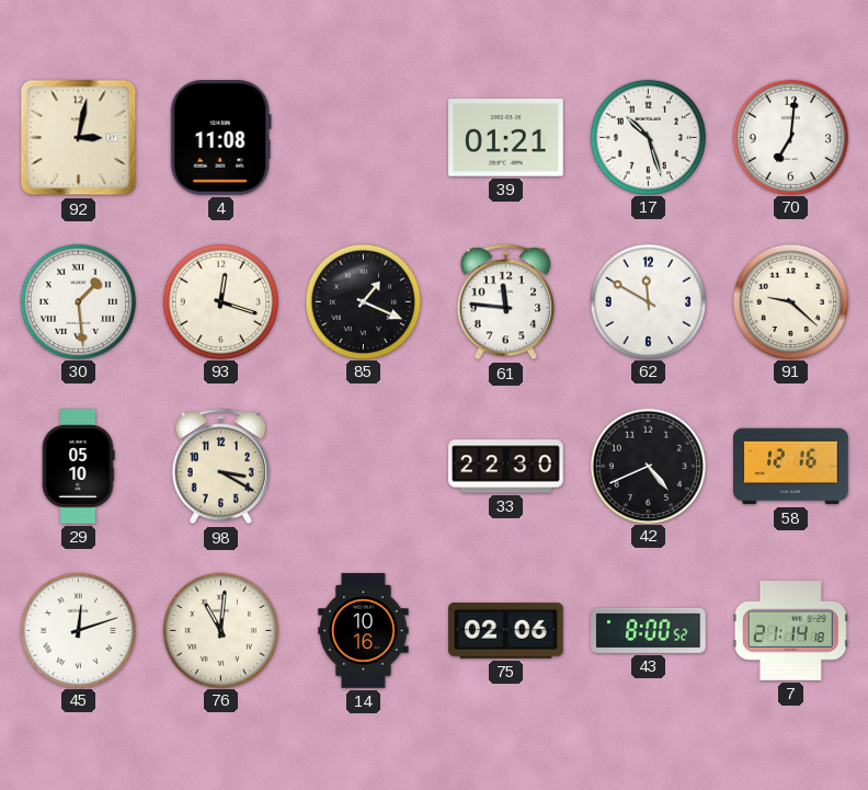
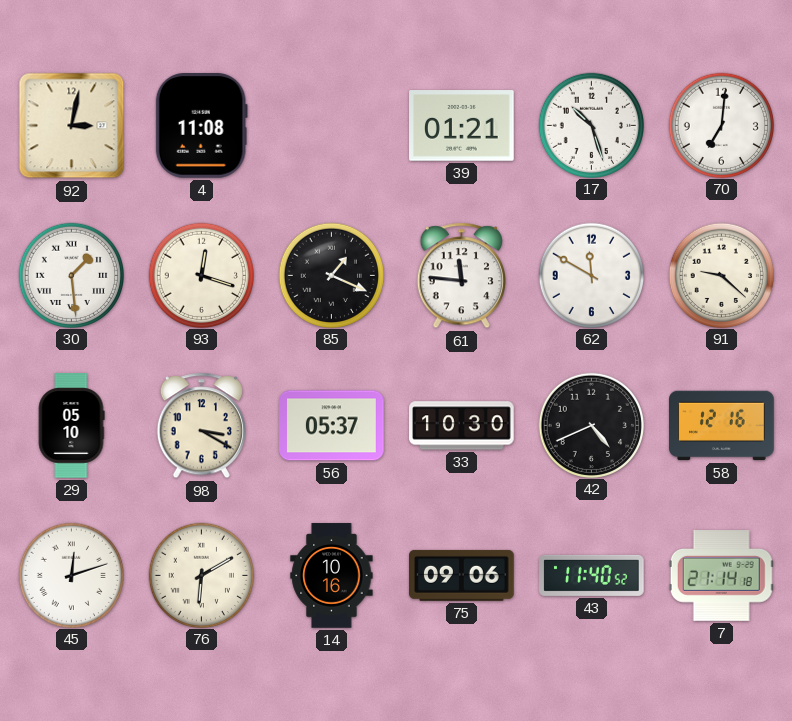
56: none -> 05:37
33: 22:30 -> 10:30
76: 11:01 -> 6:10
75: 02:06 -> 09:06
43: 8:00 -> 11:40
